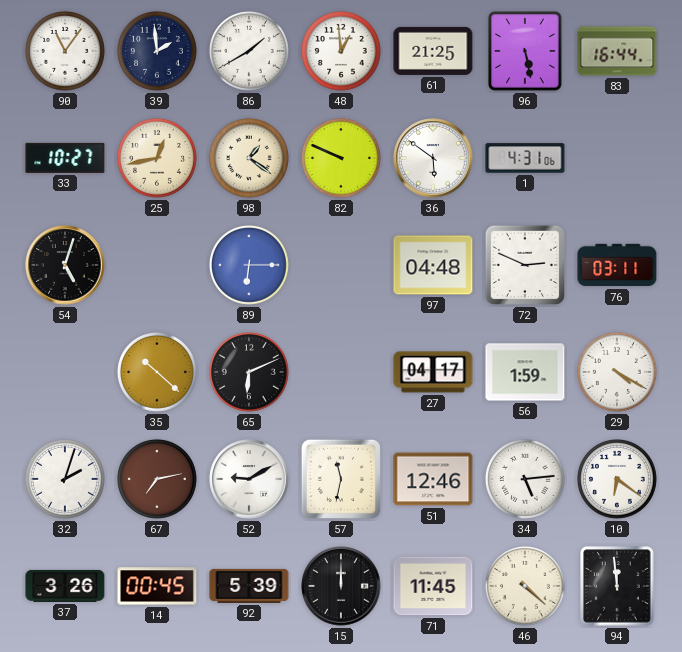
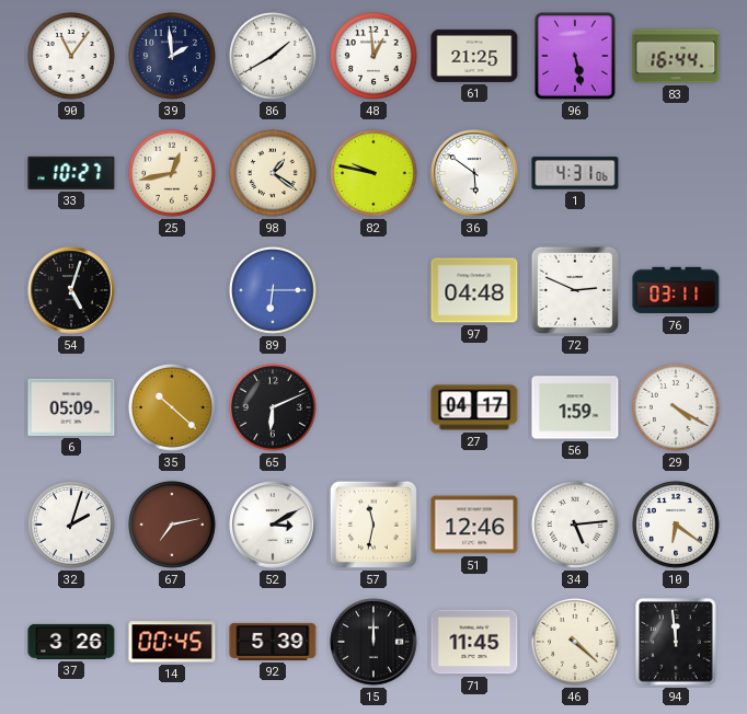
82: 9:49 -> 9:47
6: none -> 05:09
52: 9:10 -> 3:10
